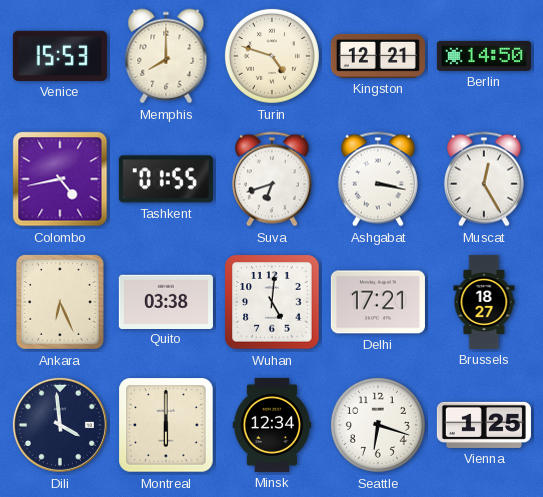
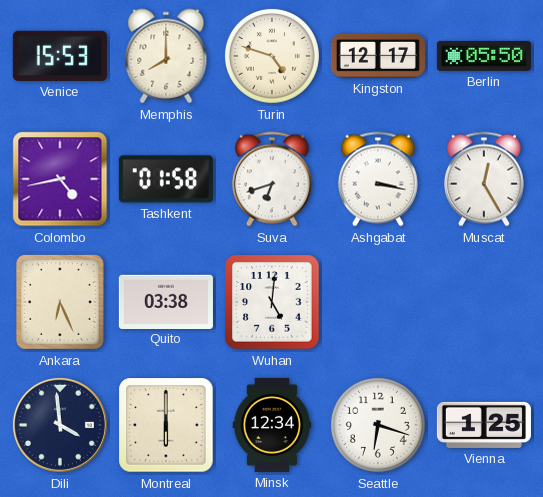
Kingston: 12:21 -> 12:17
Berlin: 14:50 -> 05:50
Tashkent: 01:55 -> 01:58
Delhi: 17:21 -> none
Brussels: 18:27 -> none
